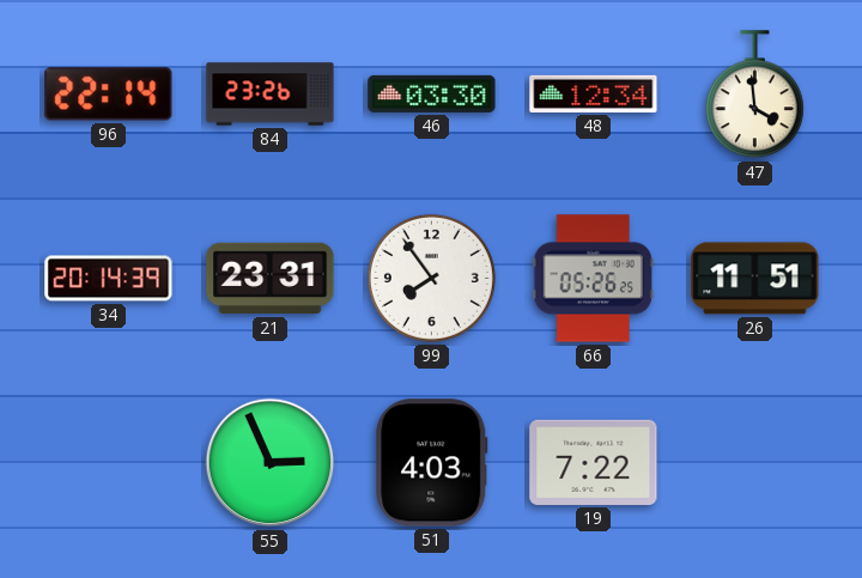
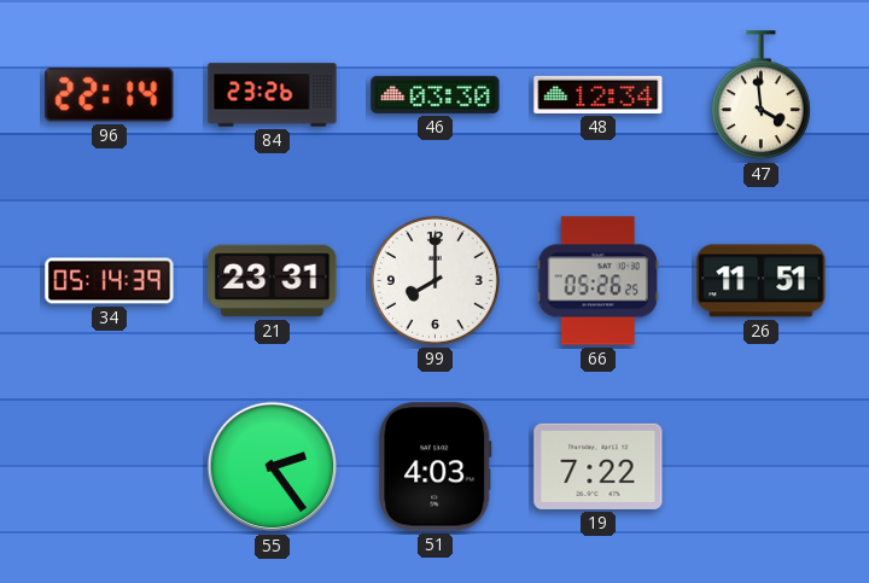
34: 20:14 -> 05:14
99: 7:54 -> 8:00
55: 2:56 -> 2:24
